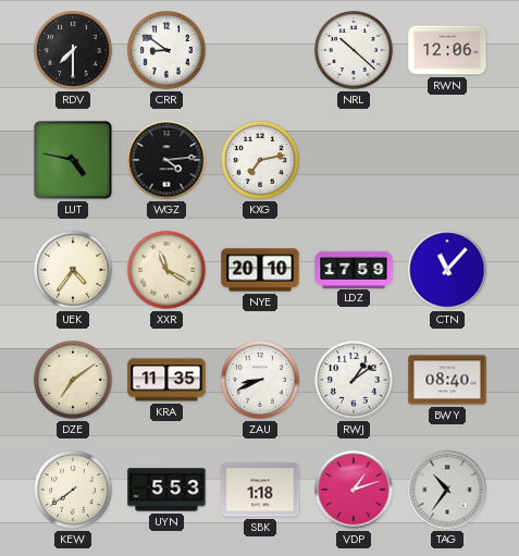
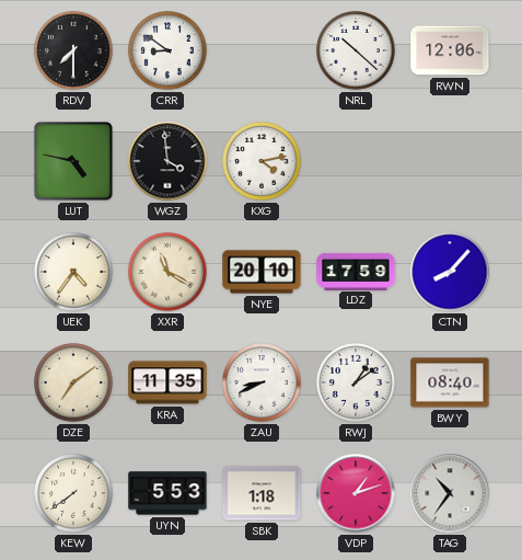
WGZ: 4:14 -> 3:59
KXG: 7:13 -> 4:13
CTN: 11:07 -> 8:07
